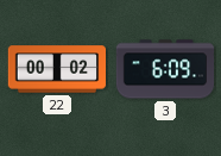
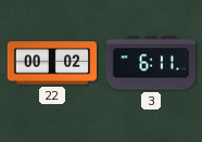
3: 6:09 -> 6:11
